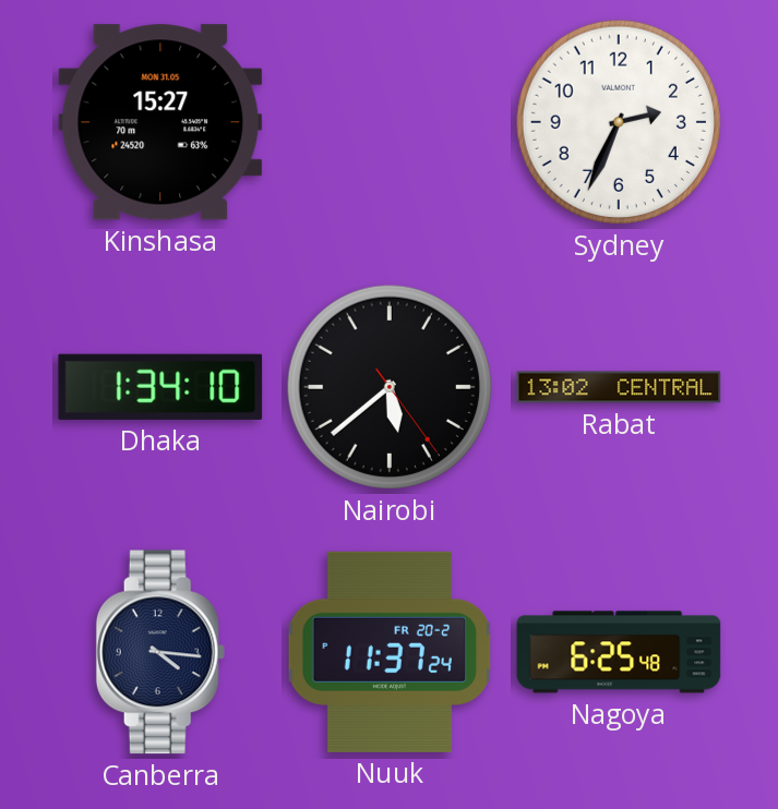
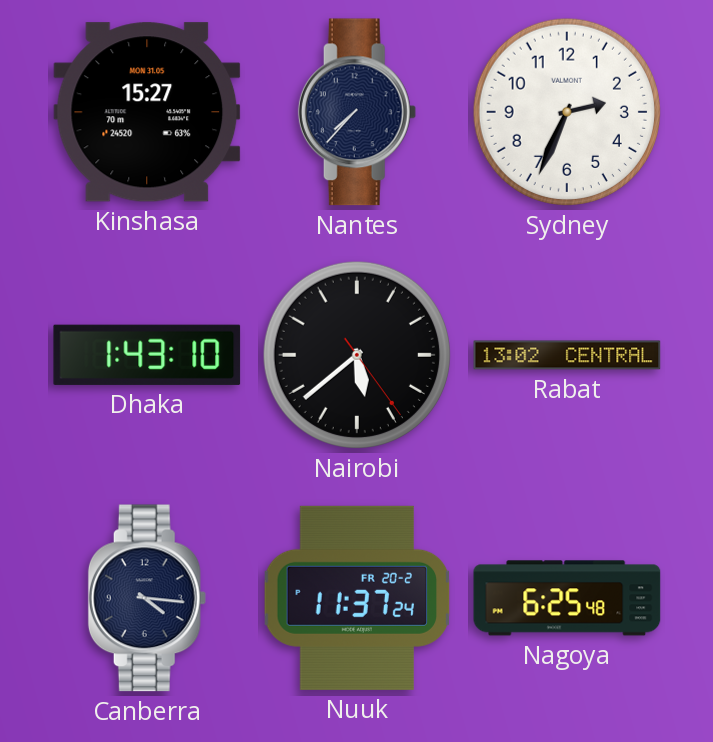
Nantes: none -> 7:37
Dhaka: 1:34 -> 1:43
